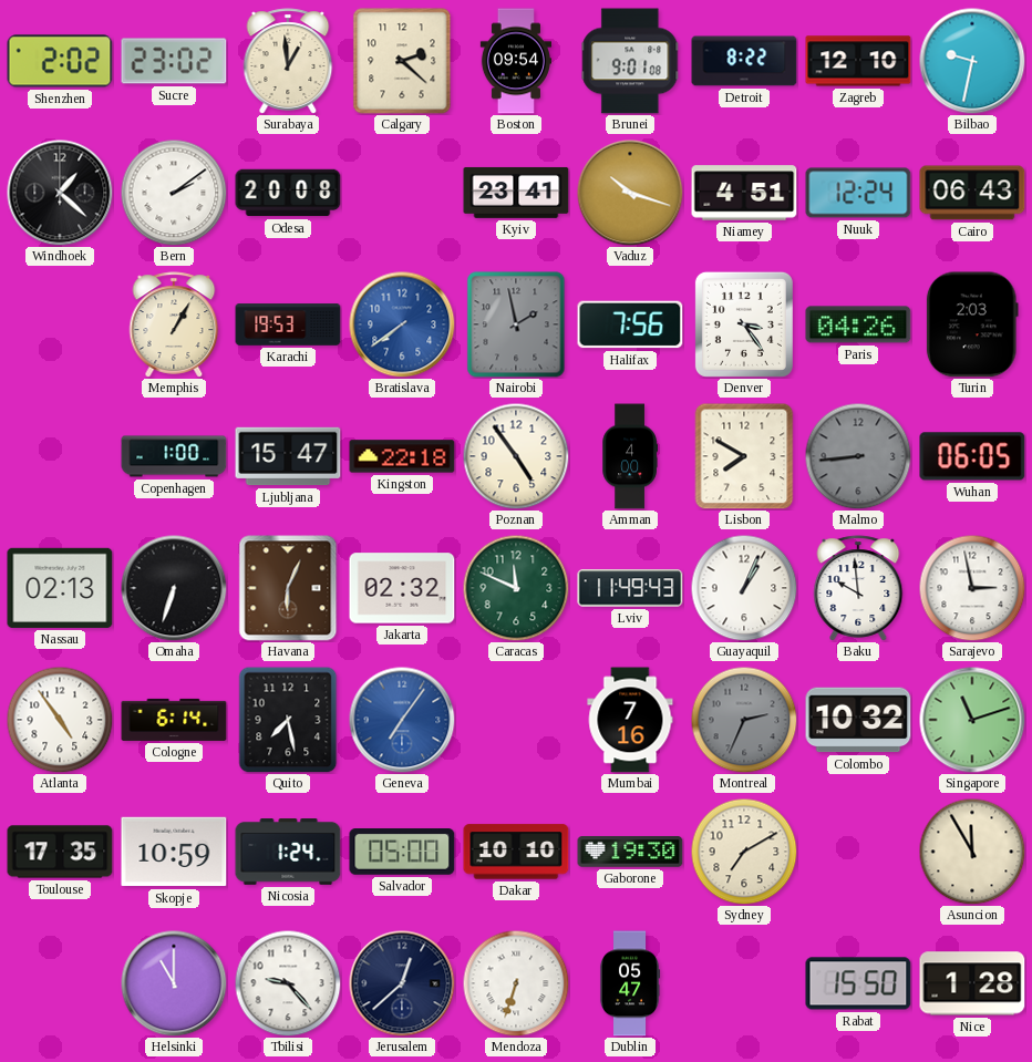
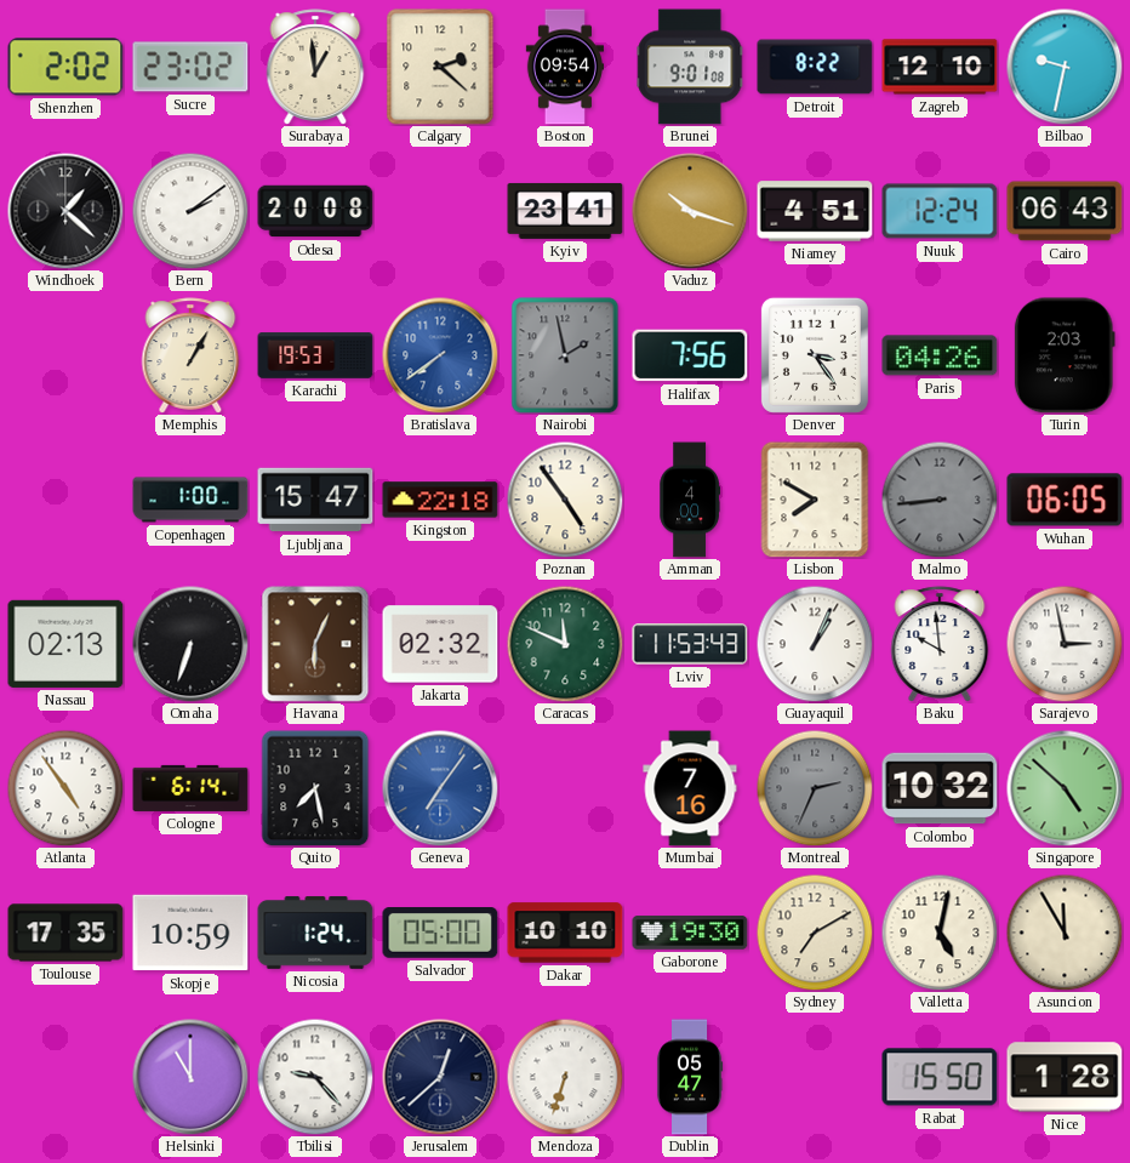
Lviv: 11:49 -> 11:53
Singapore: 11:12 -> 4:52
Valletta: none -> 5:02
